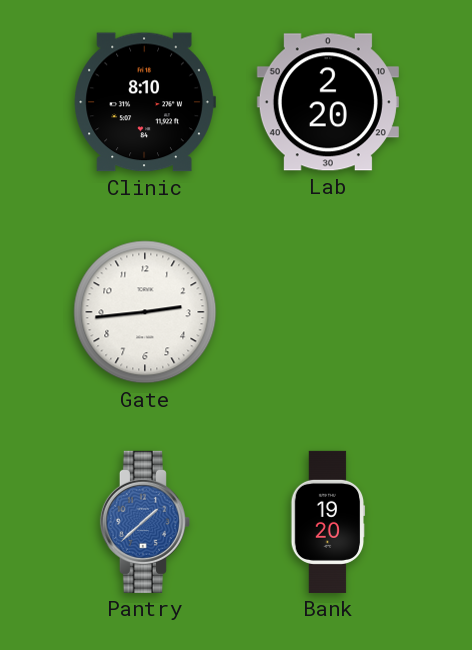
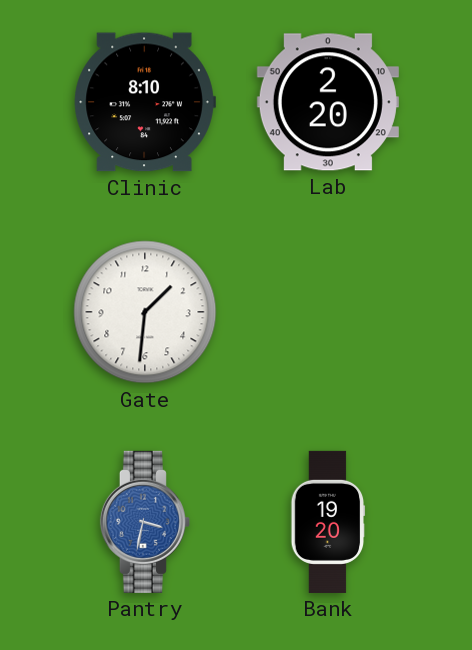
Gate: 2:44 -> 1:31
Pantry: 1:38 -> 3:32
